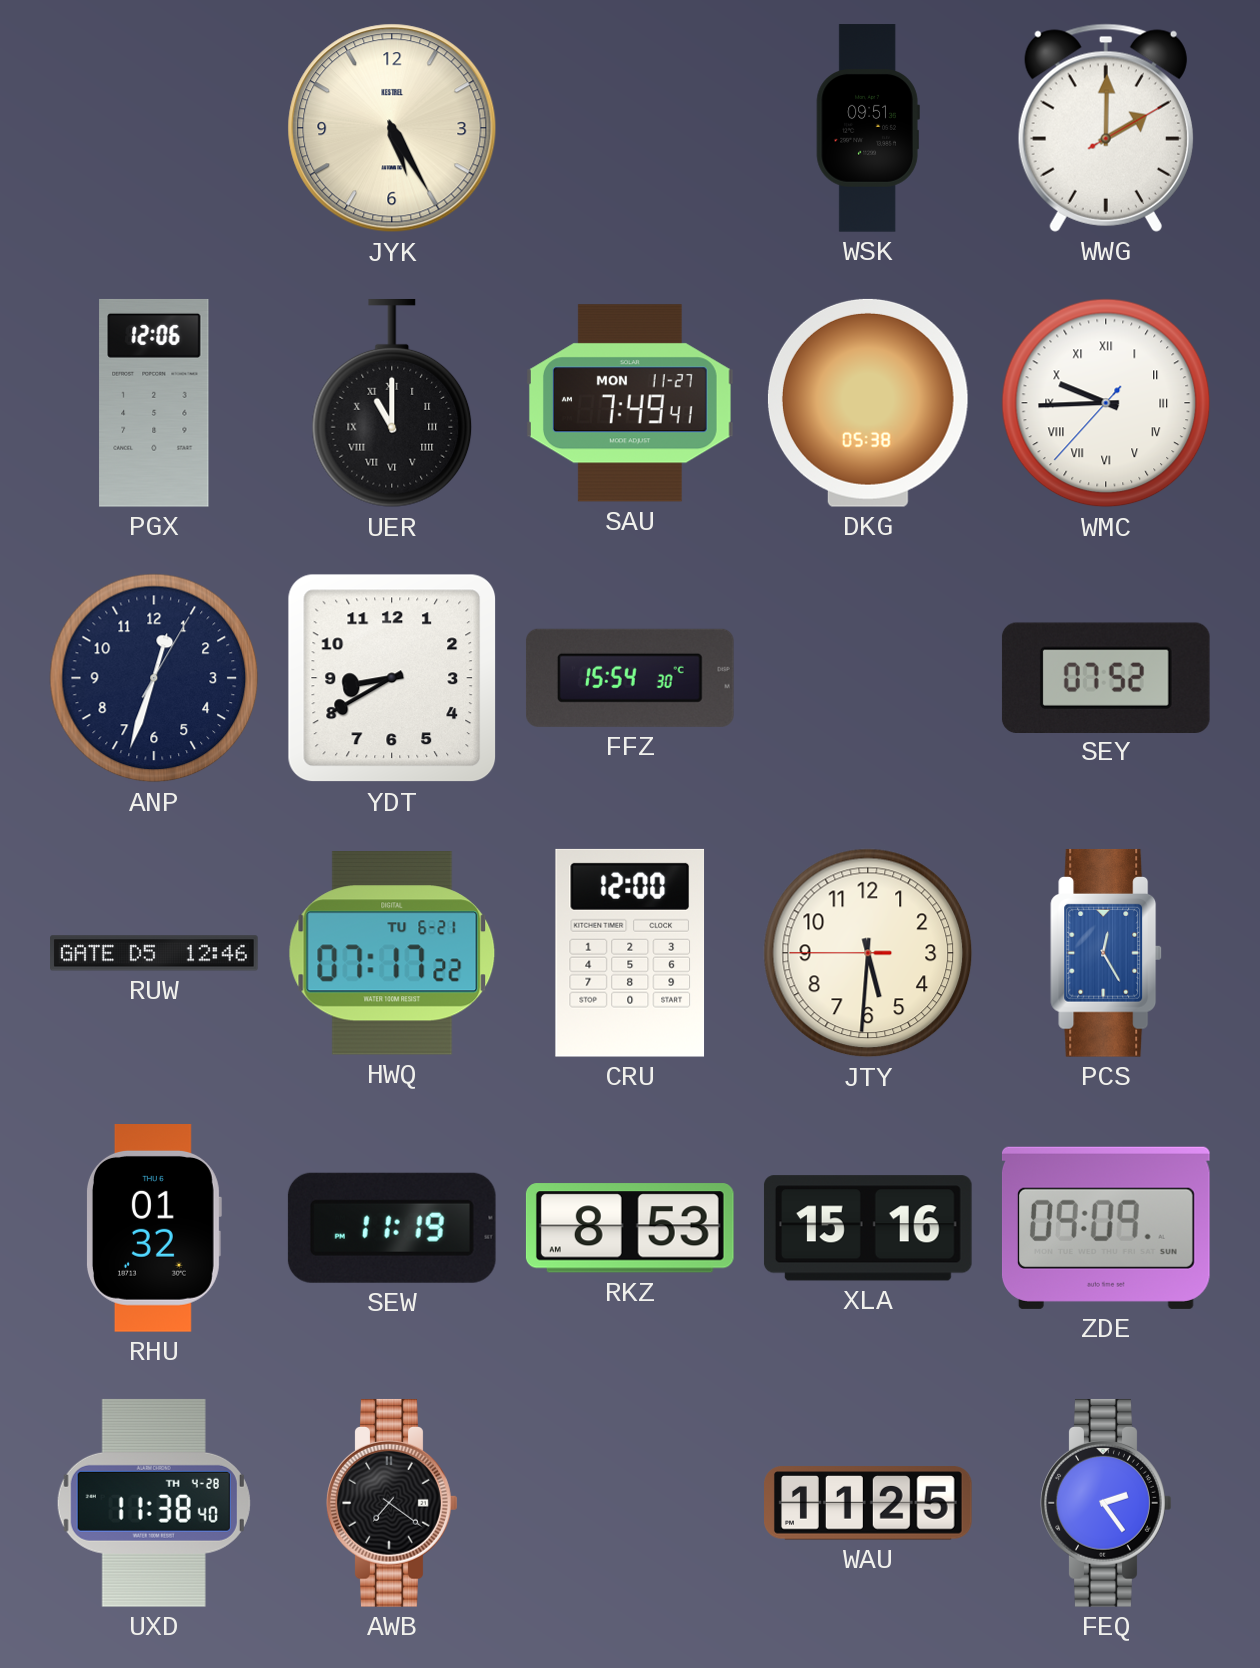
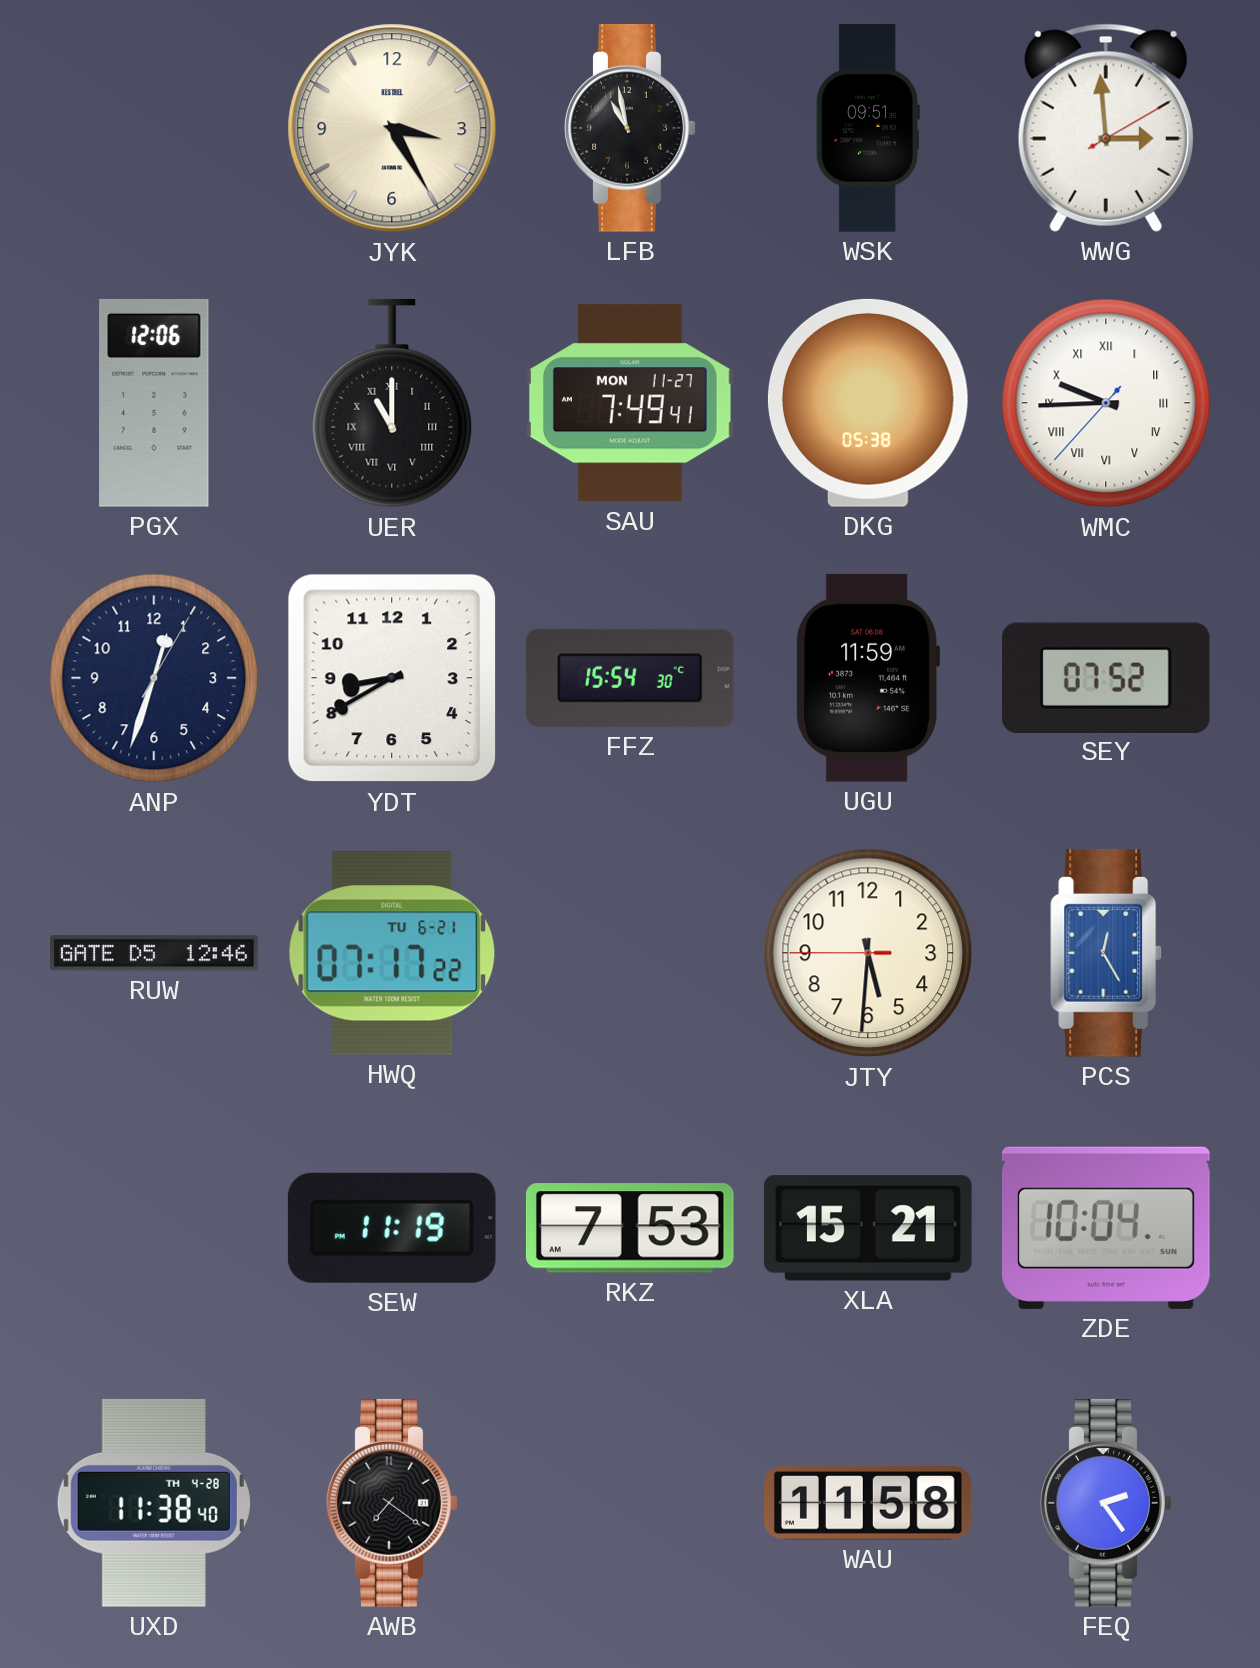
JYK: 5:25 -> 3:25
LFB: none -> 10:58
WWG: 2:00 -> 2:59
UGU: none -> 11:59
CRU: 12:00 -> none
RHU: 01:32 -> none
RKZ: 8:53 -> 7:53
XLA: 15:16 -> 15:21
ZDE: 09:09 -> 10:04
WAU: 11:25 -> 11:58
